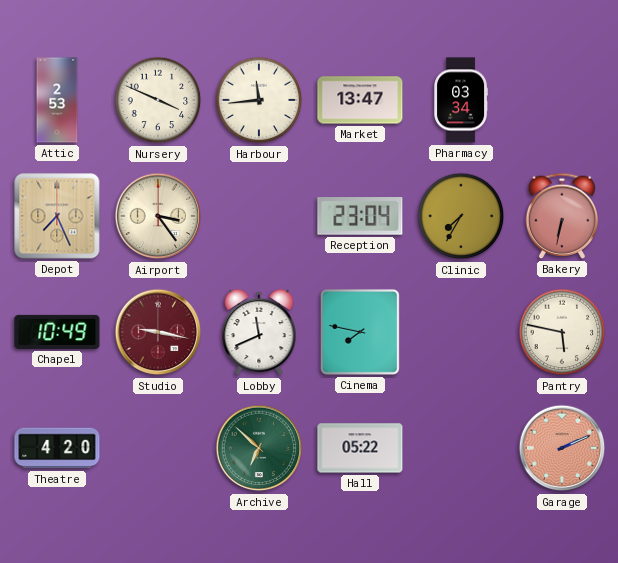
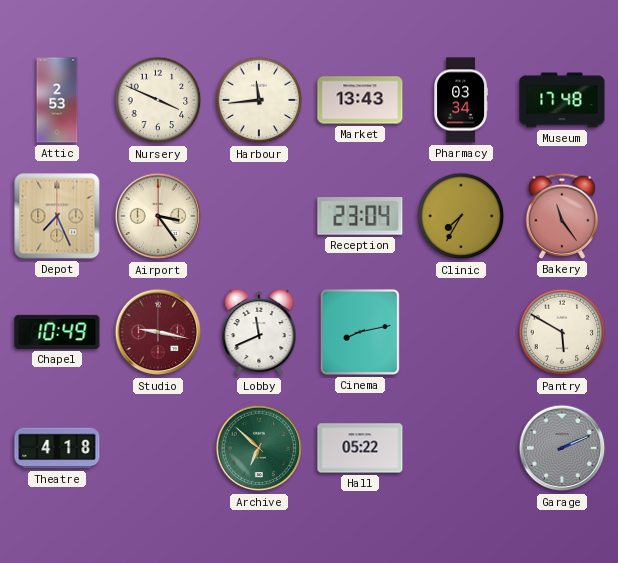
Market: 13:47 -> 13:43
Museum: none -> 17:48
Bakery: 6:32 -> 11:24
Cinema: 7:47 -> 8:13
Pantry: 5:47 -> 5:50
Theatre: 4:20 -> 4:18
Garage dial: salmon -> grey
